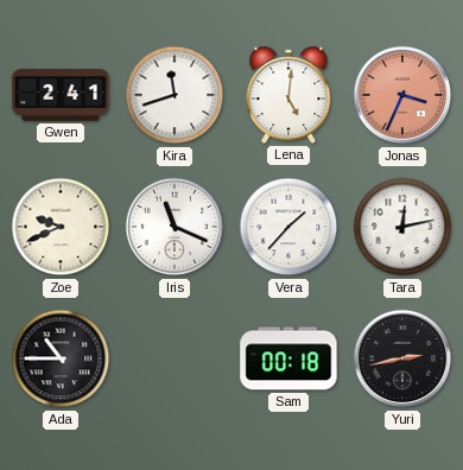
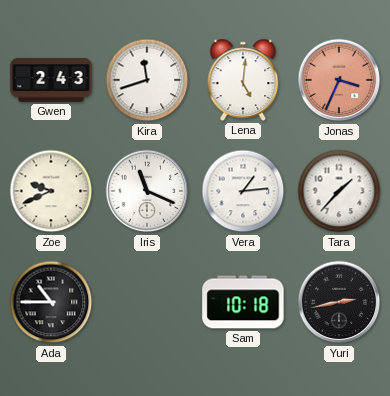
Gwen: 2:41 -> 2:43
Vera: 1:37 -> 1:14
Tara: 12:13 -> 1:37
Sam: 00:18 -> 10:18
